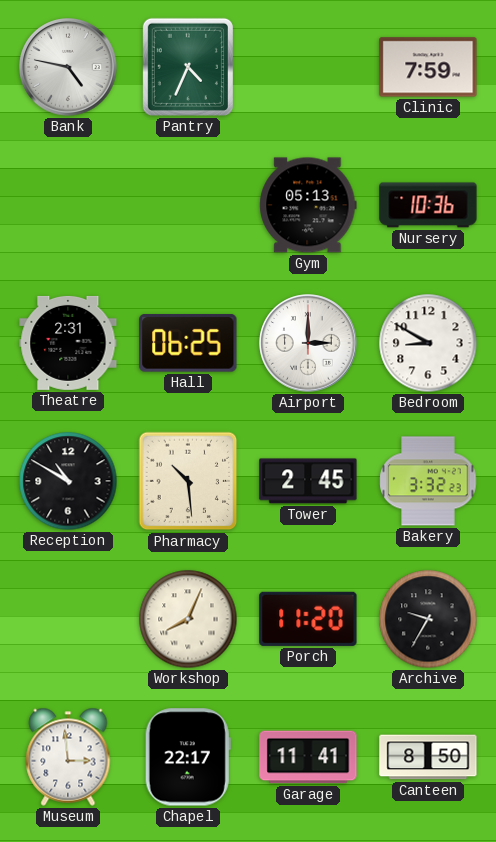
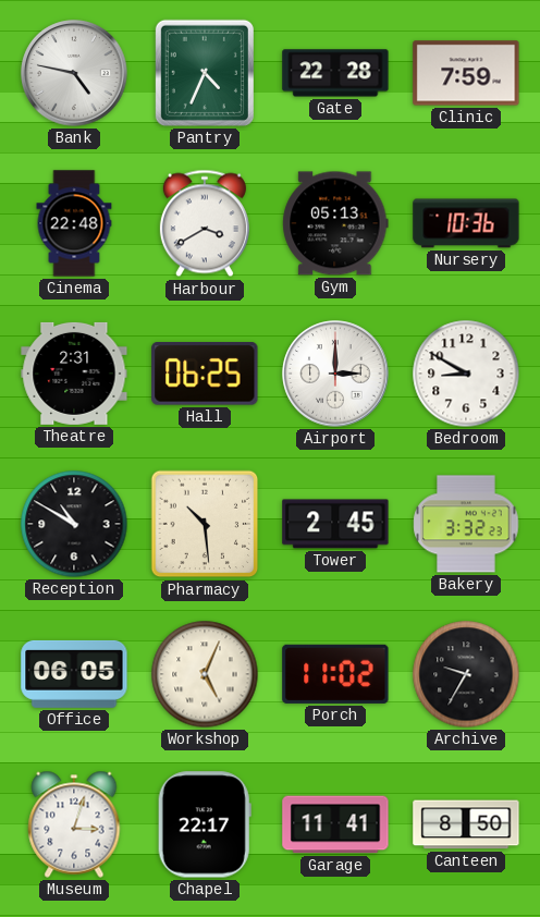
Gate: none -> 22:28
Cinema: none -> 22:48
Harbour: none -> 3:40
Office: none -> 06:05
Workshop: 8:04 -> 5:04
Porch: 11:20 -> 11:02
Museum: 2:59 -> 3:03
